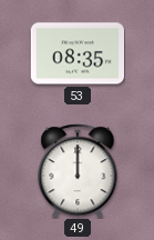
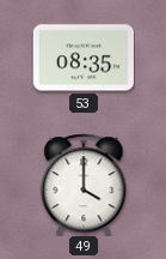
49: 12:00 -> 4:00
